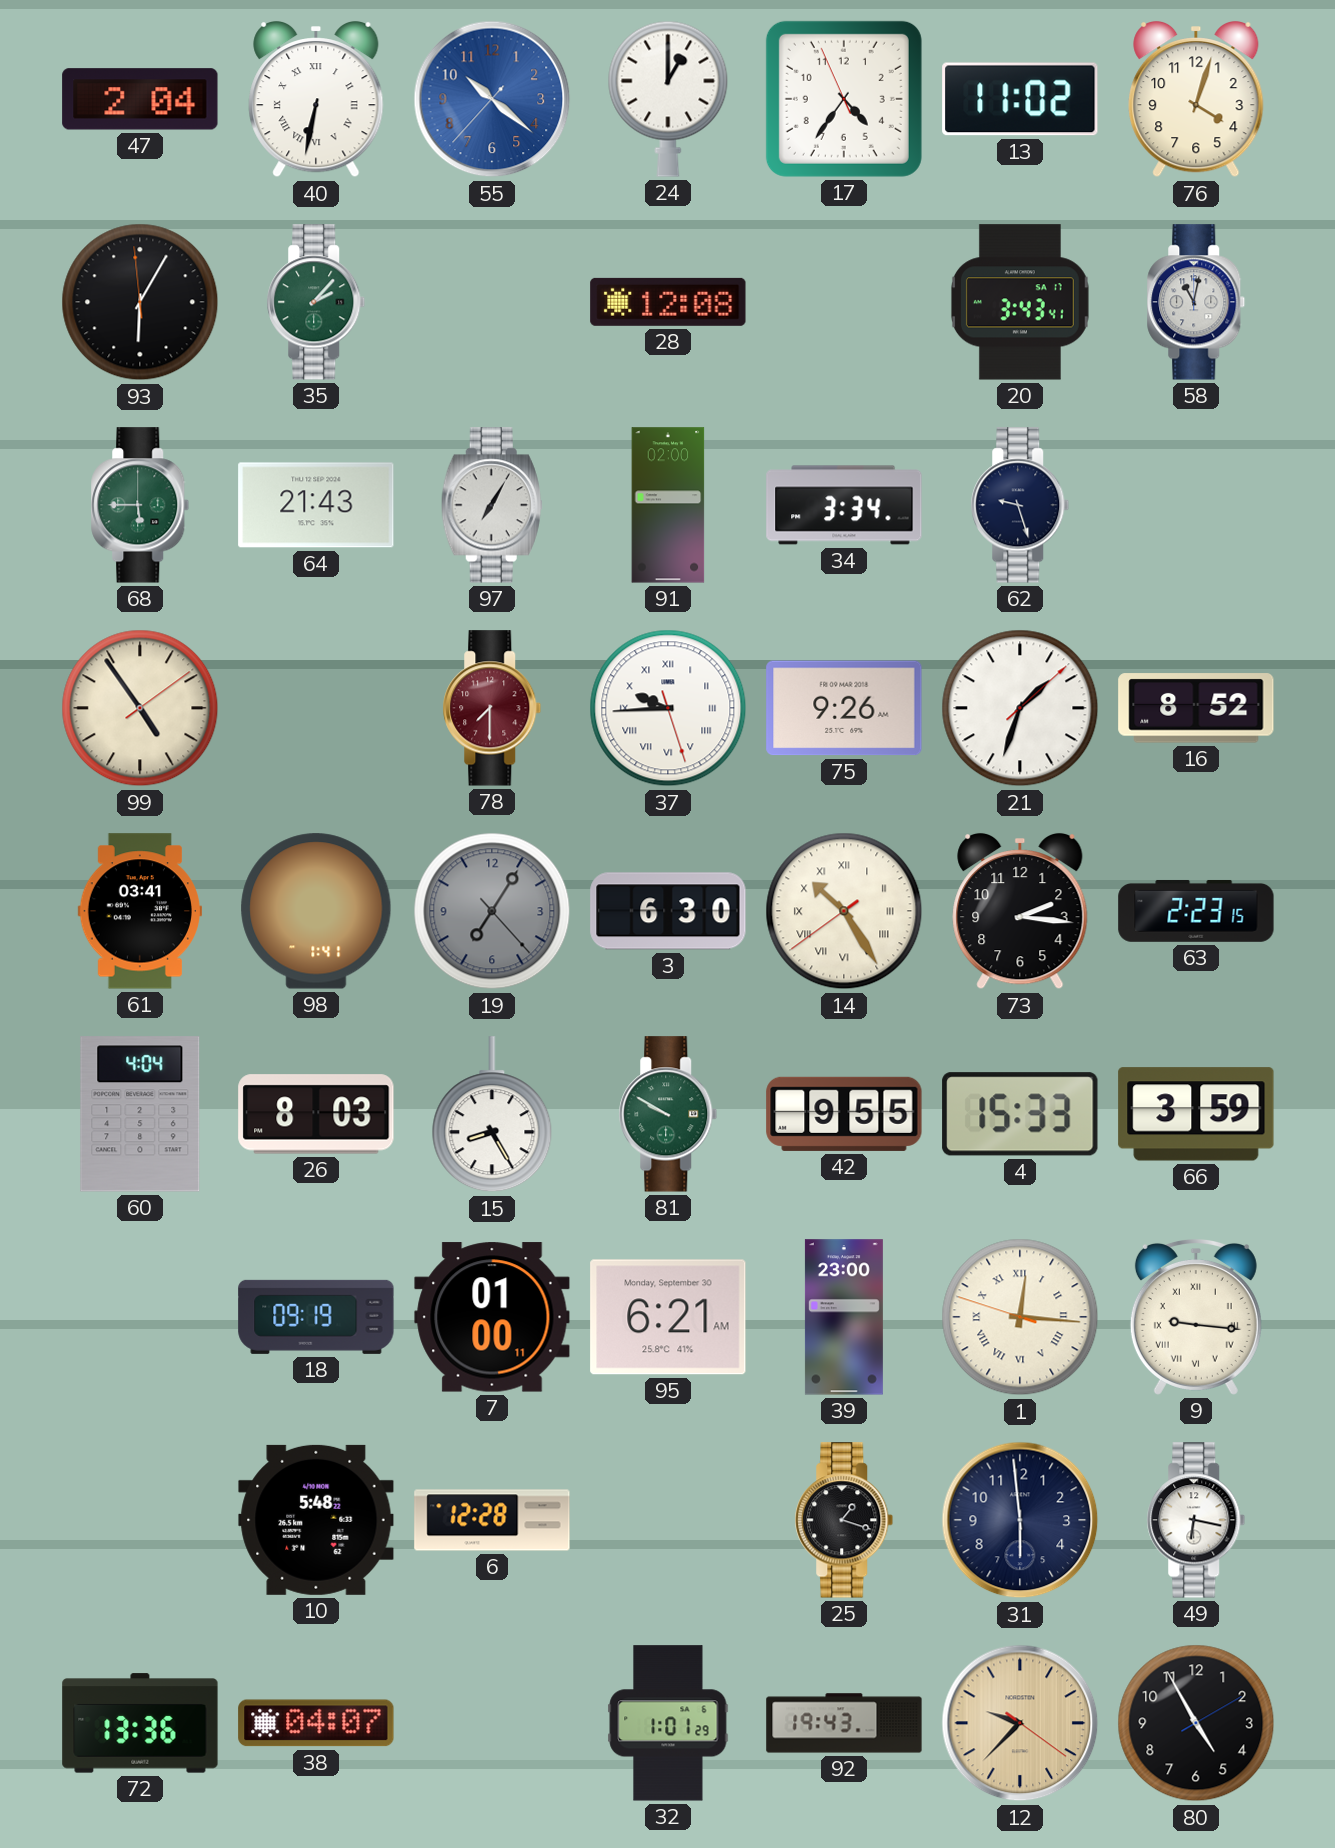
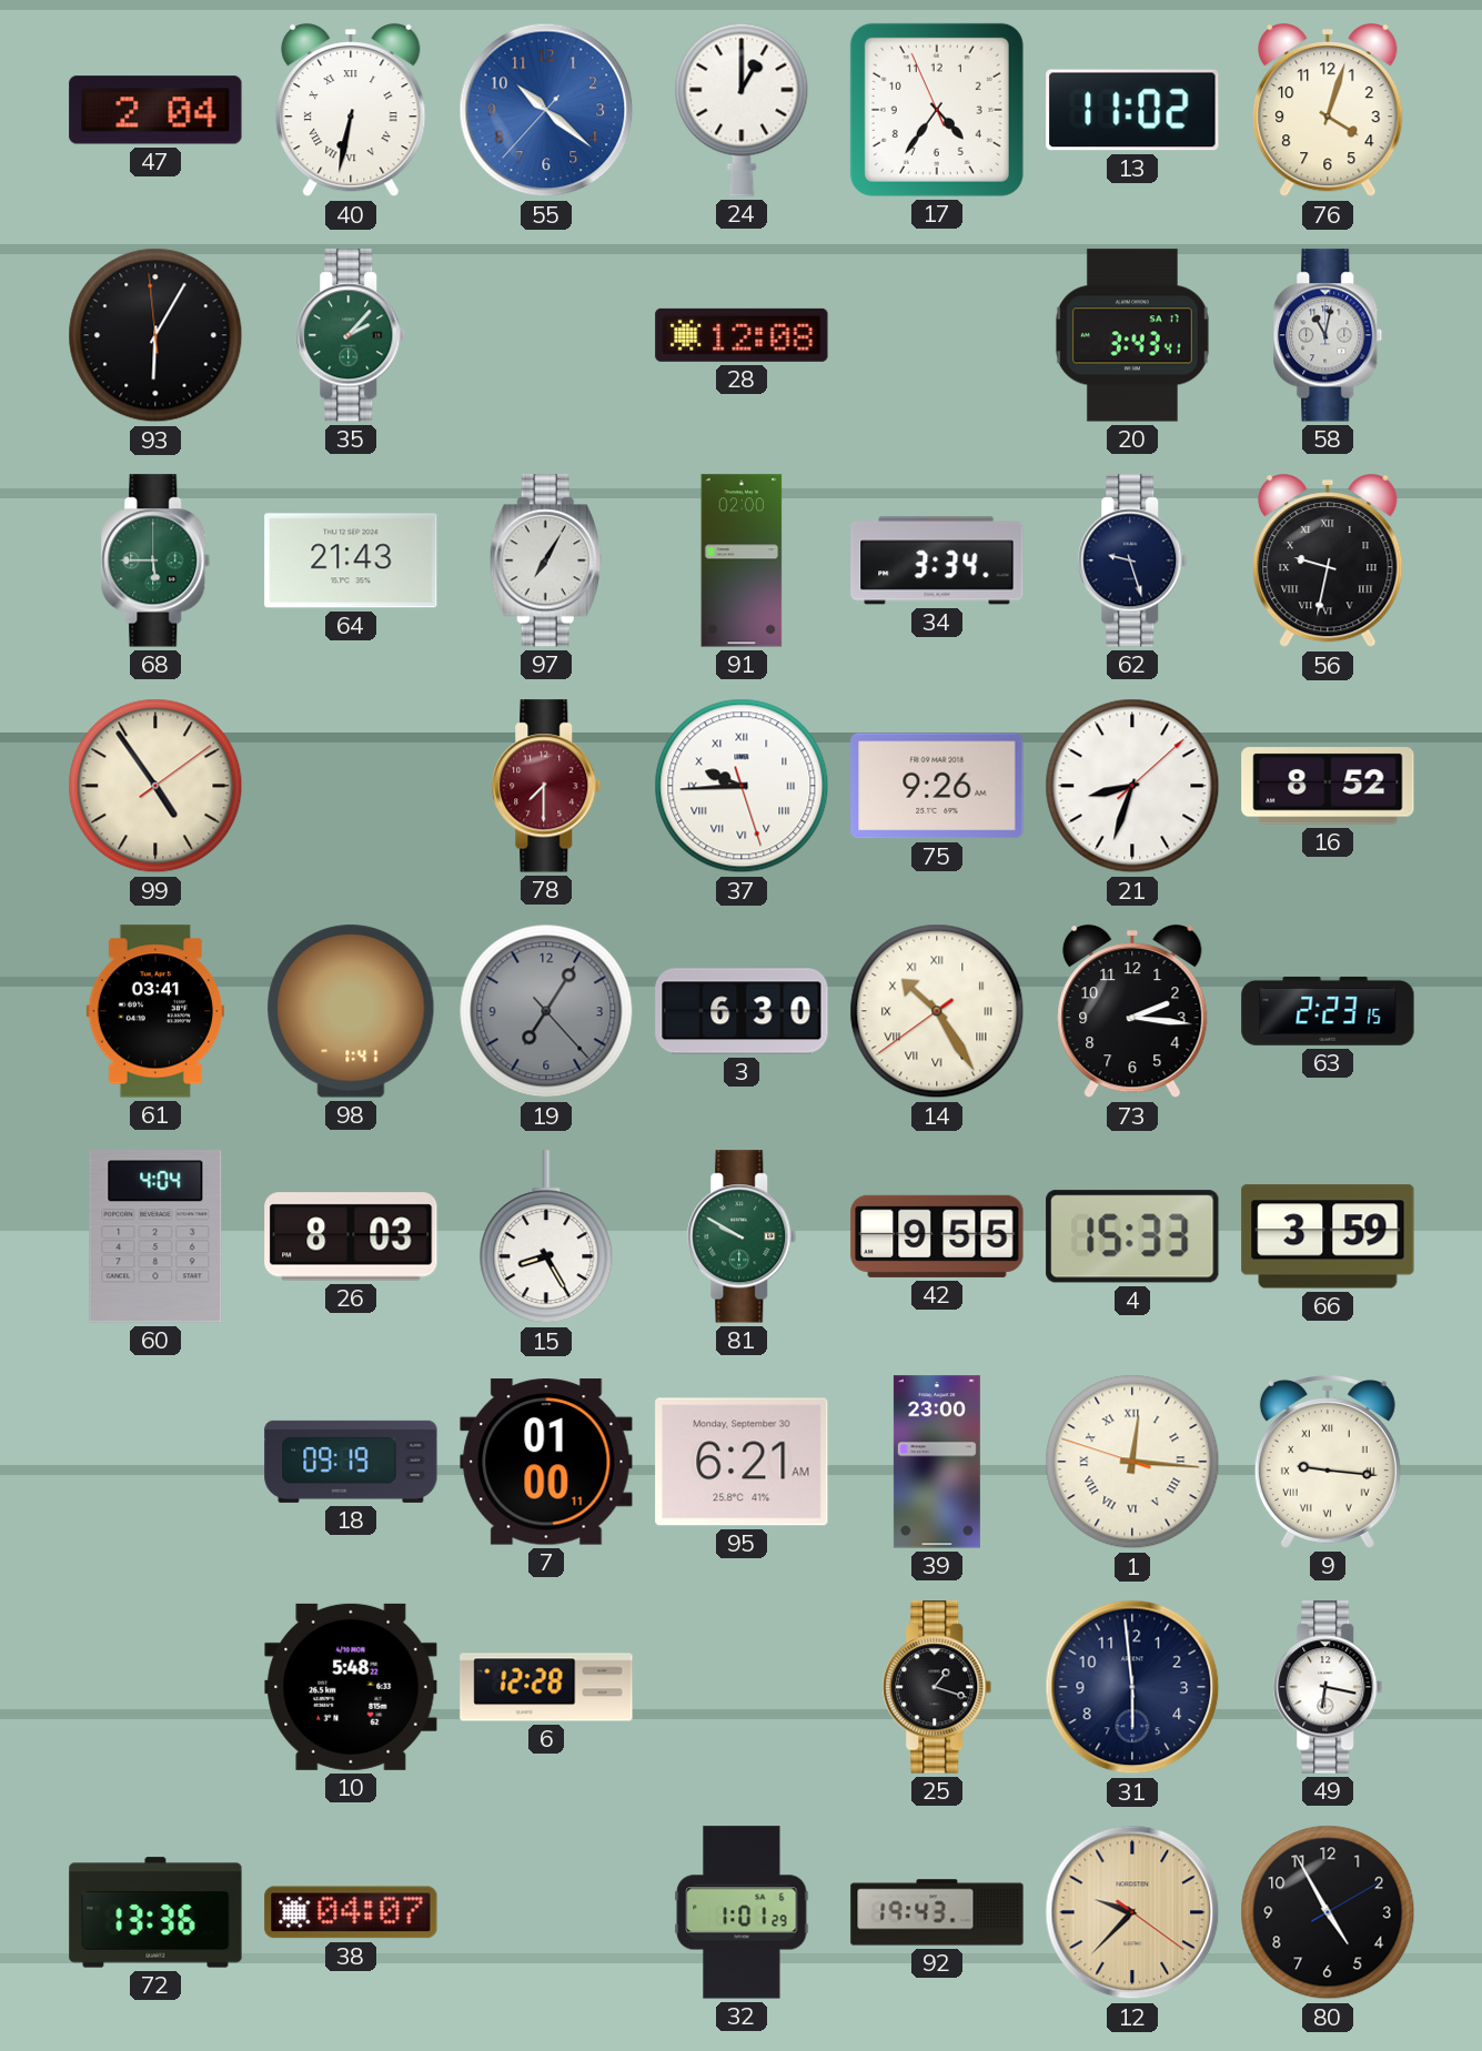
56: none -> 9:32
21: 1:33 -> 8:33
